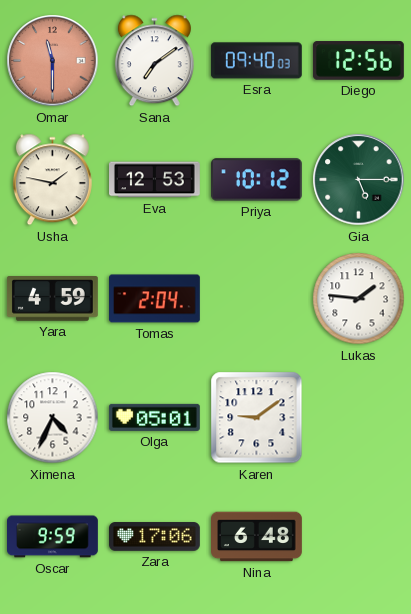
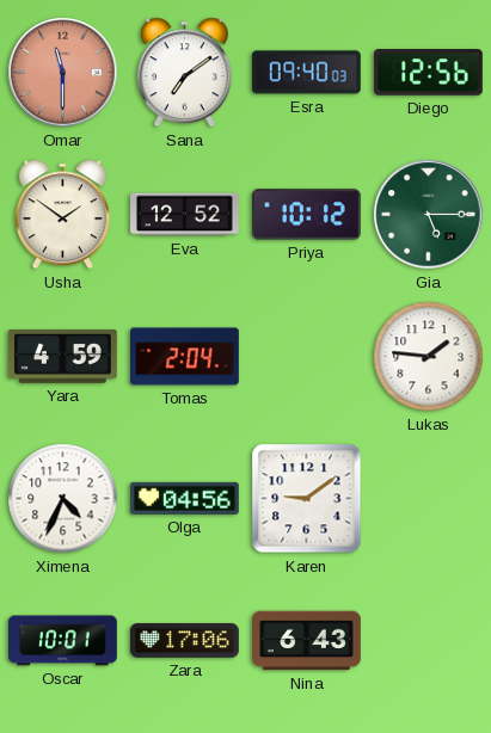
Usha: 1:47 -> 1:51
Eva: 12:53 -> 12:52
Olga: 05:01 -> 04:56
Oscar: 9:59 -> 10:01
Nina: 6:48 -> 6:43
